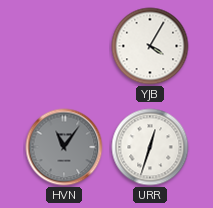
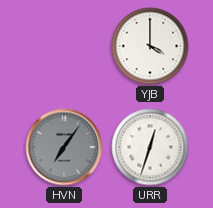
YJB: 4:05 -> 4:00
HVN: 11:06 -> 7:06
